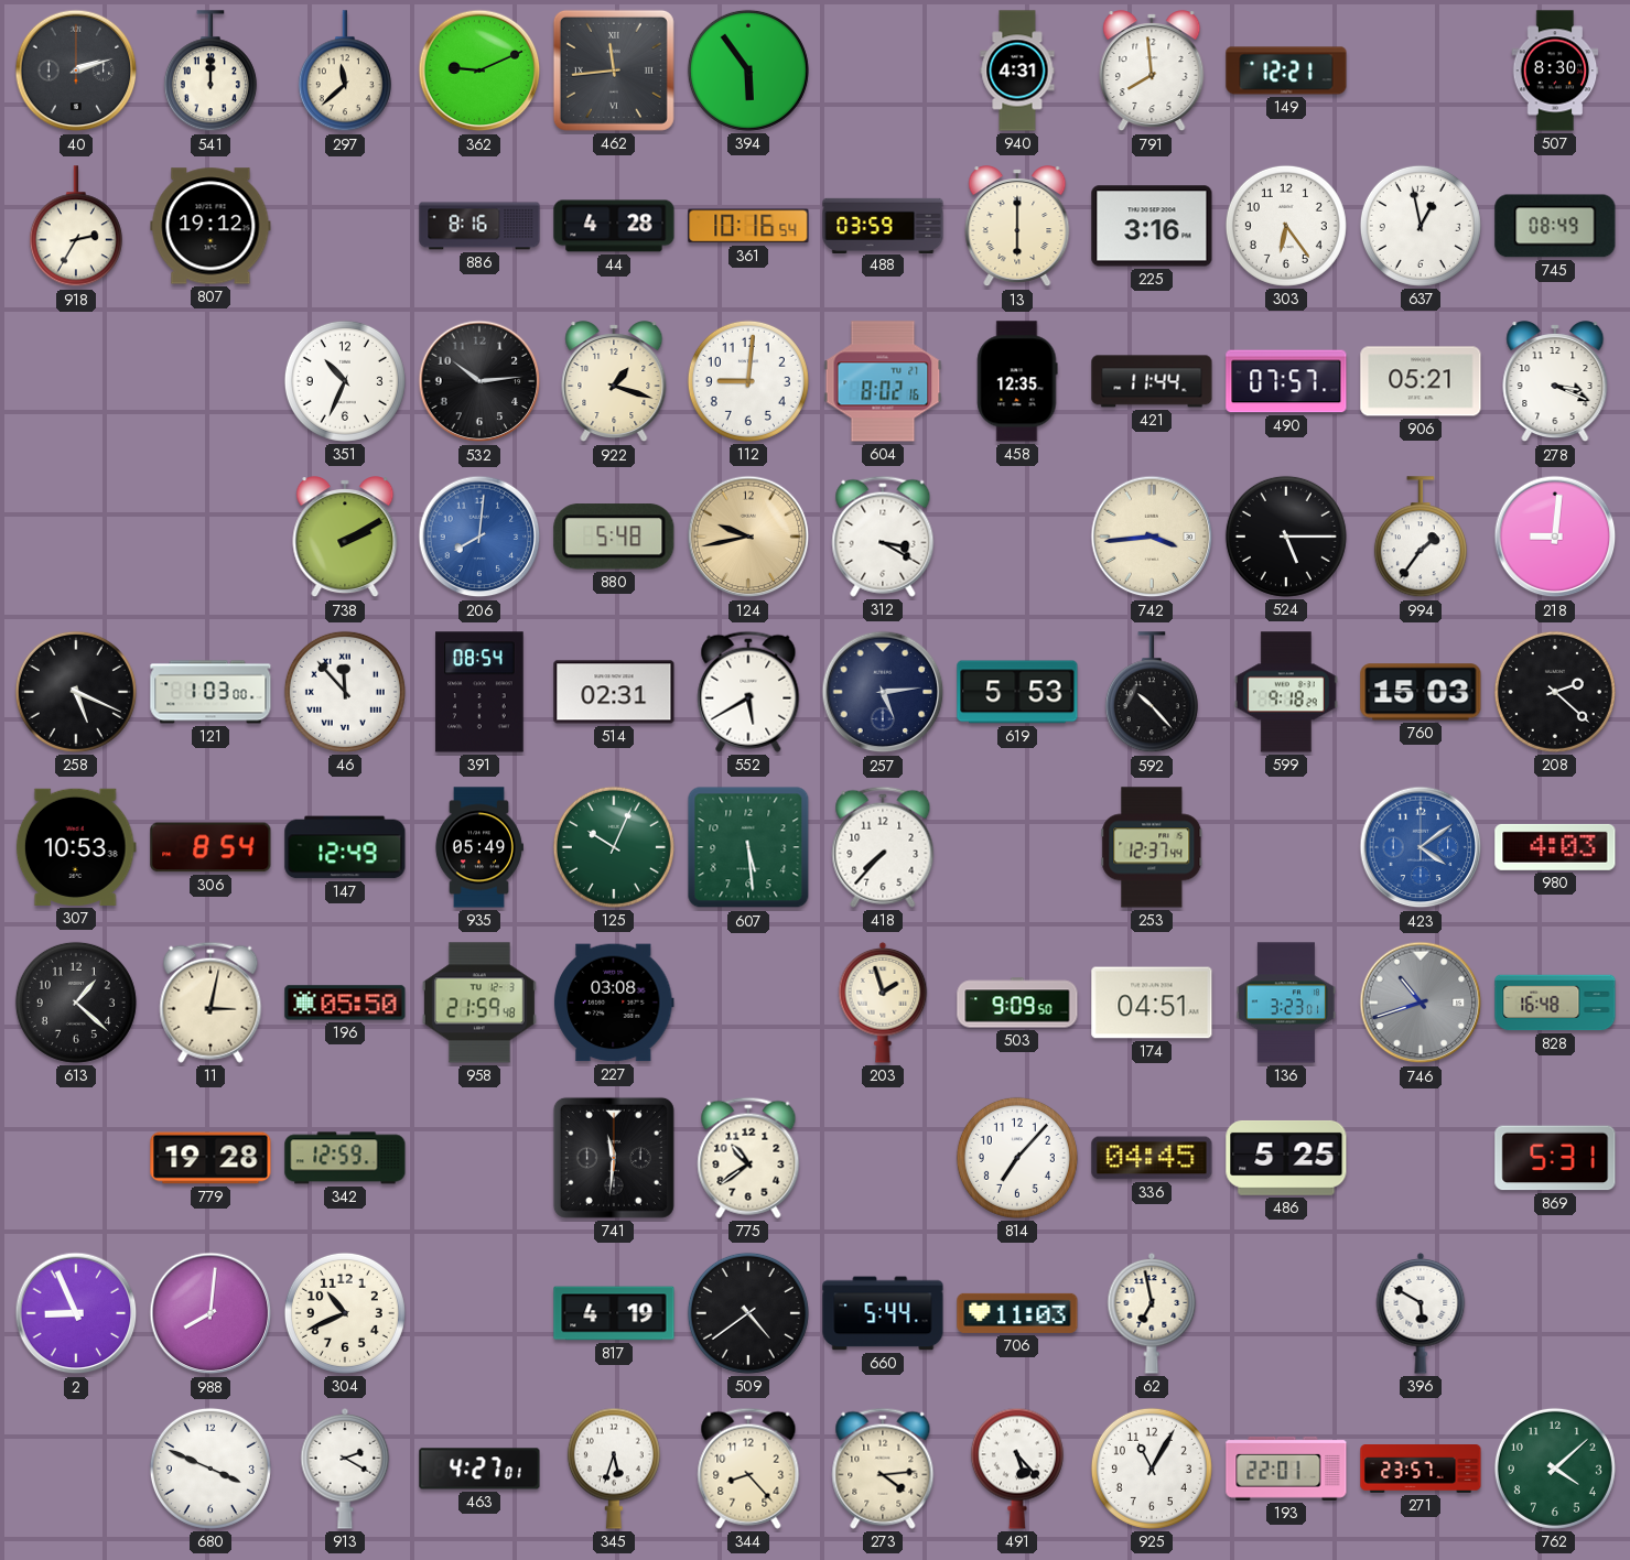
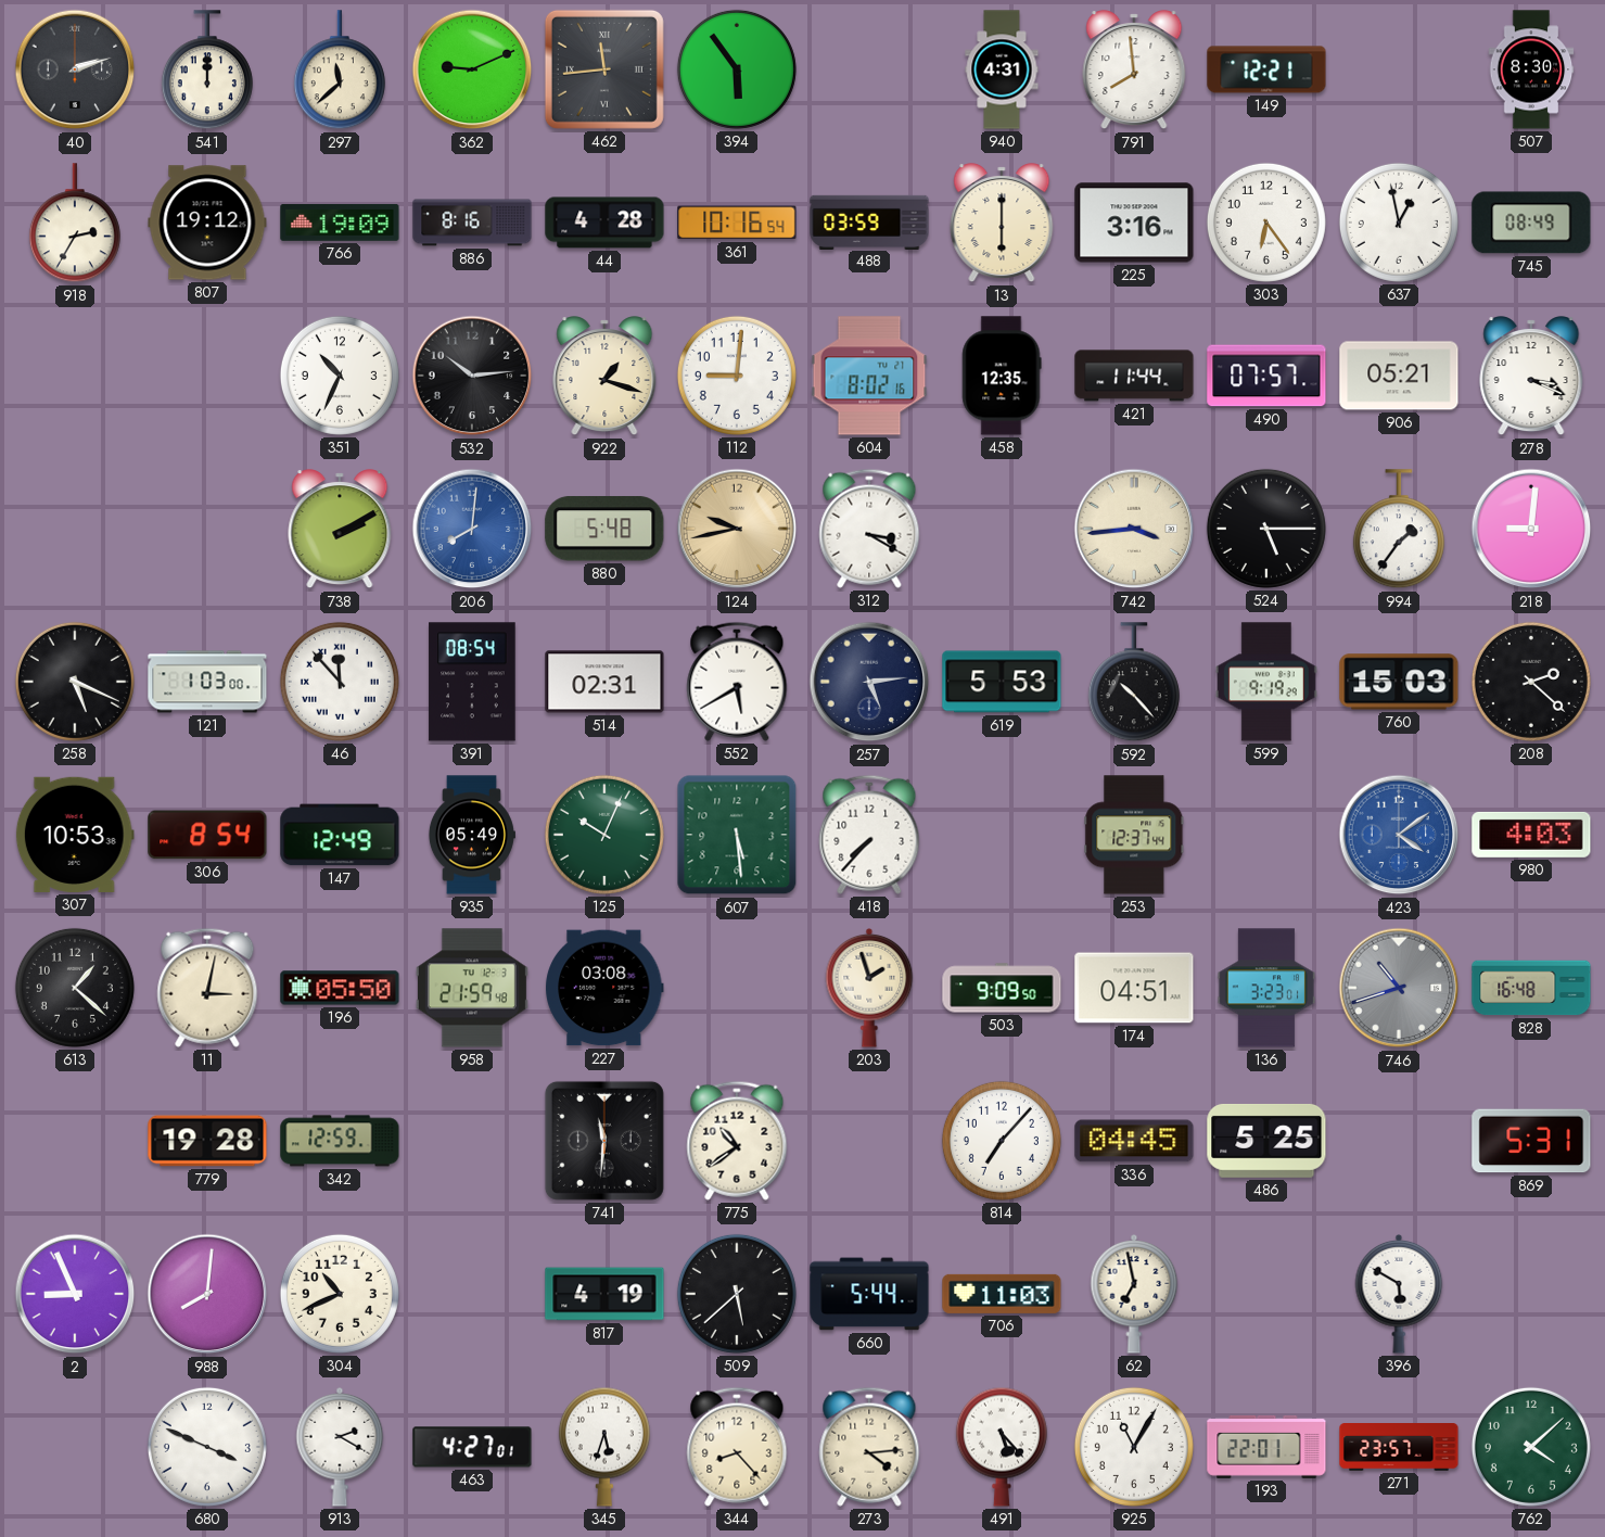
766: none -> 19:09
599: 9:18 -> 9:19
509: 4:39 -> 5:38
